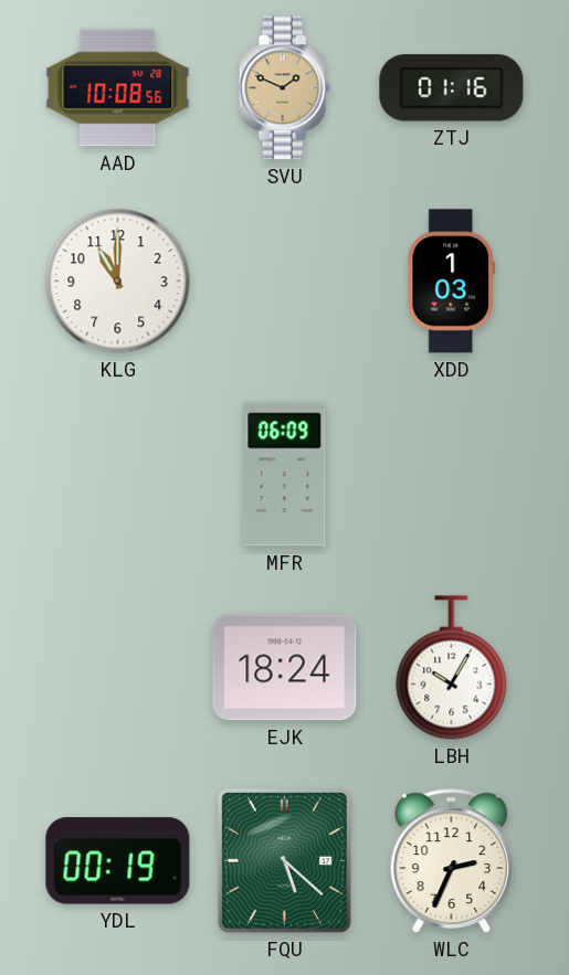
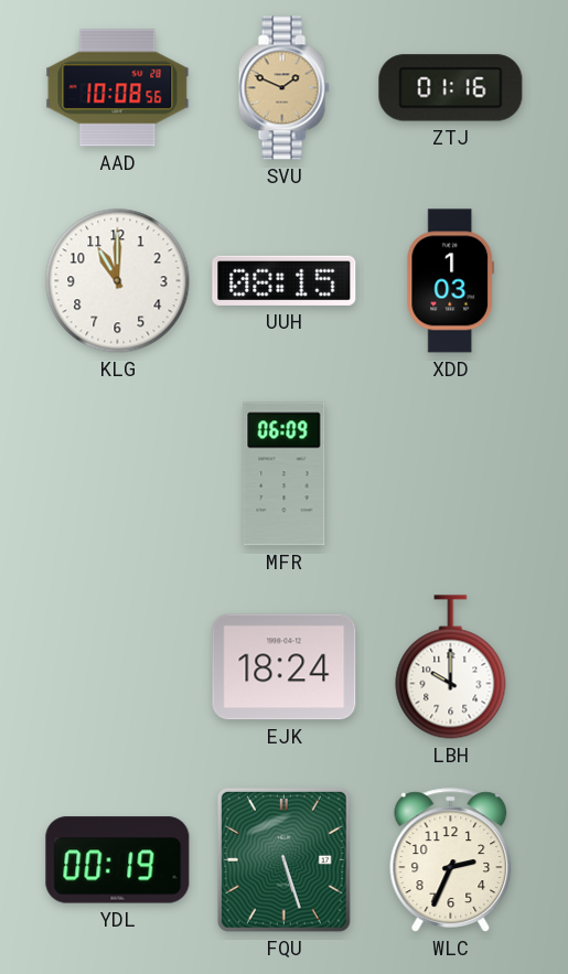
UUH: none -> 08:15
LBH: 10:05 -> 10:00
FQU: 5:22 -> 5:27
